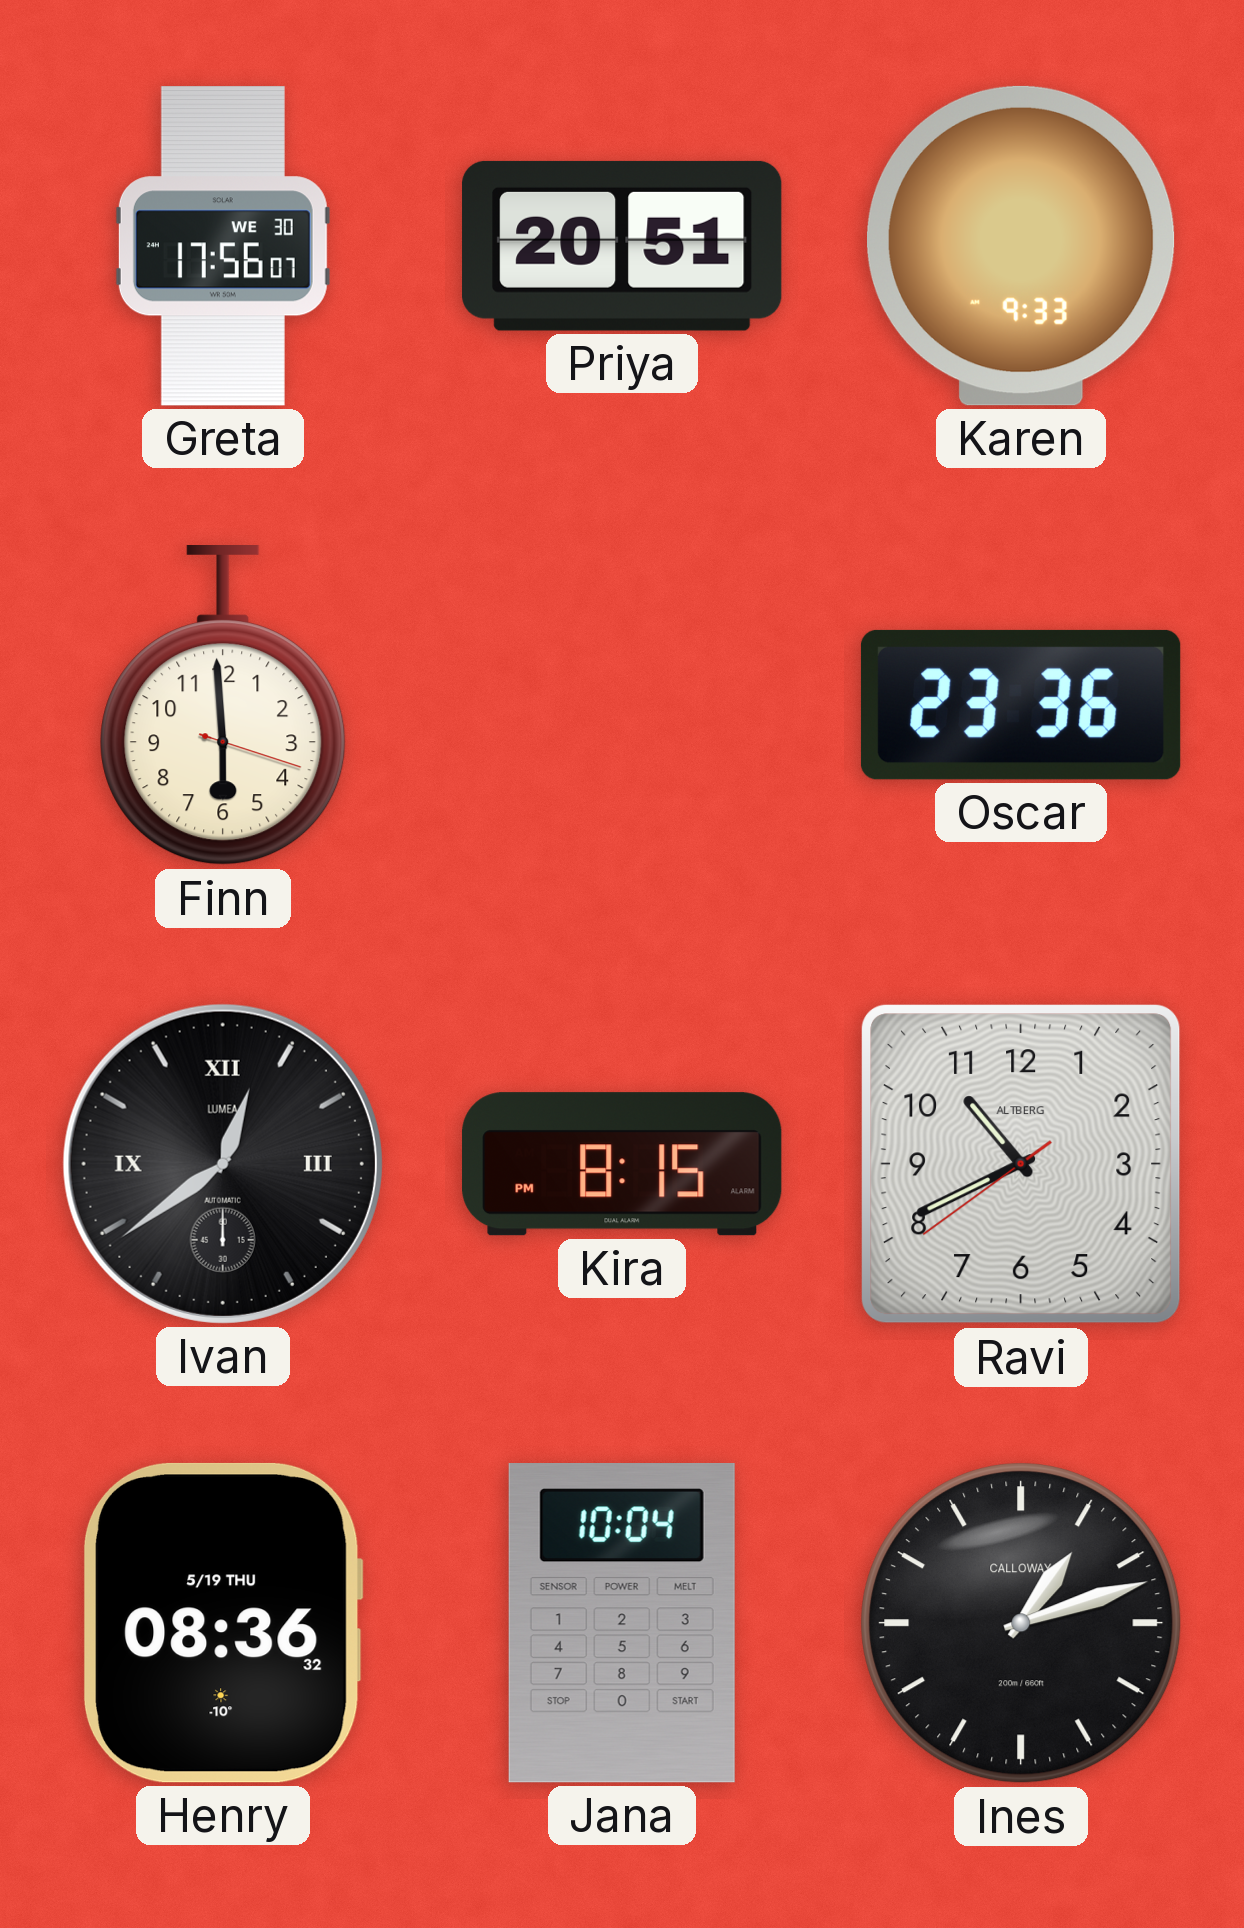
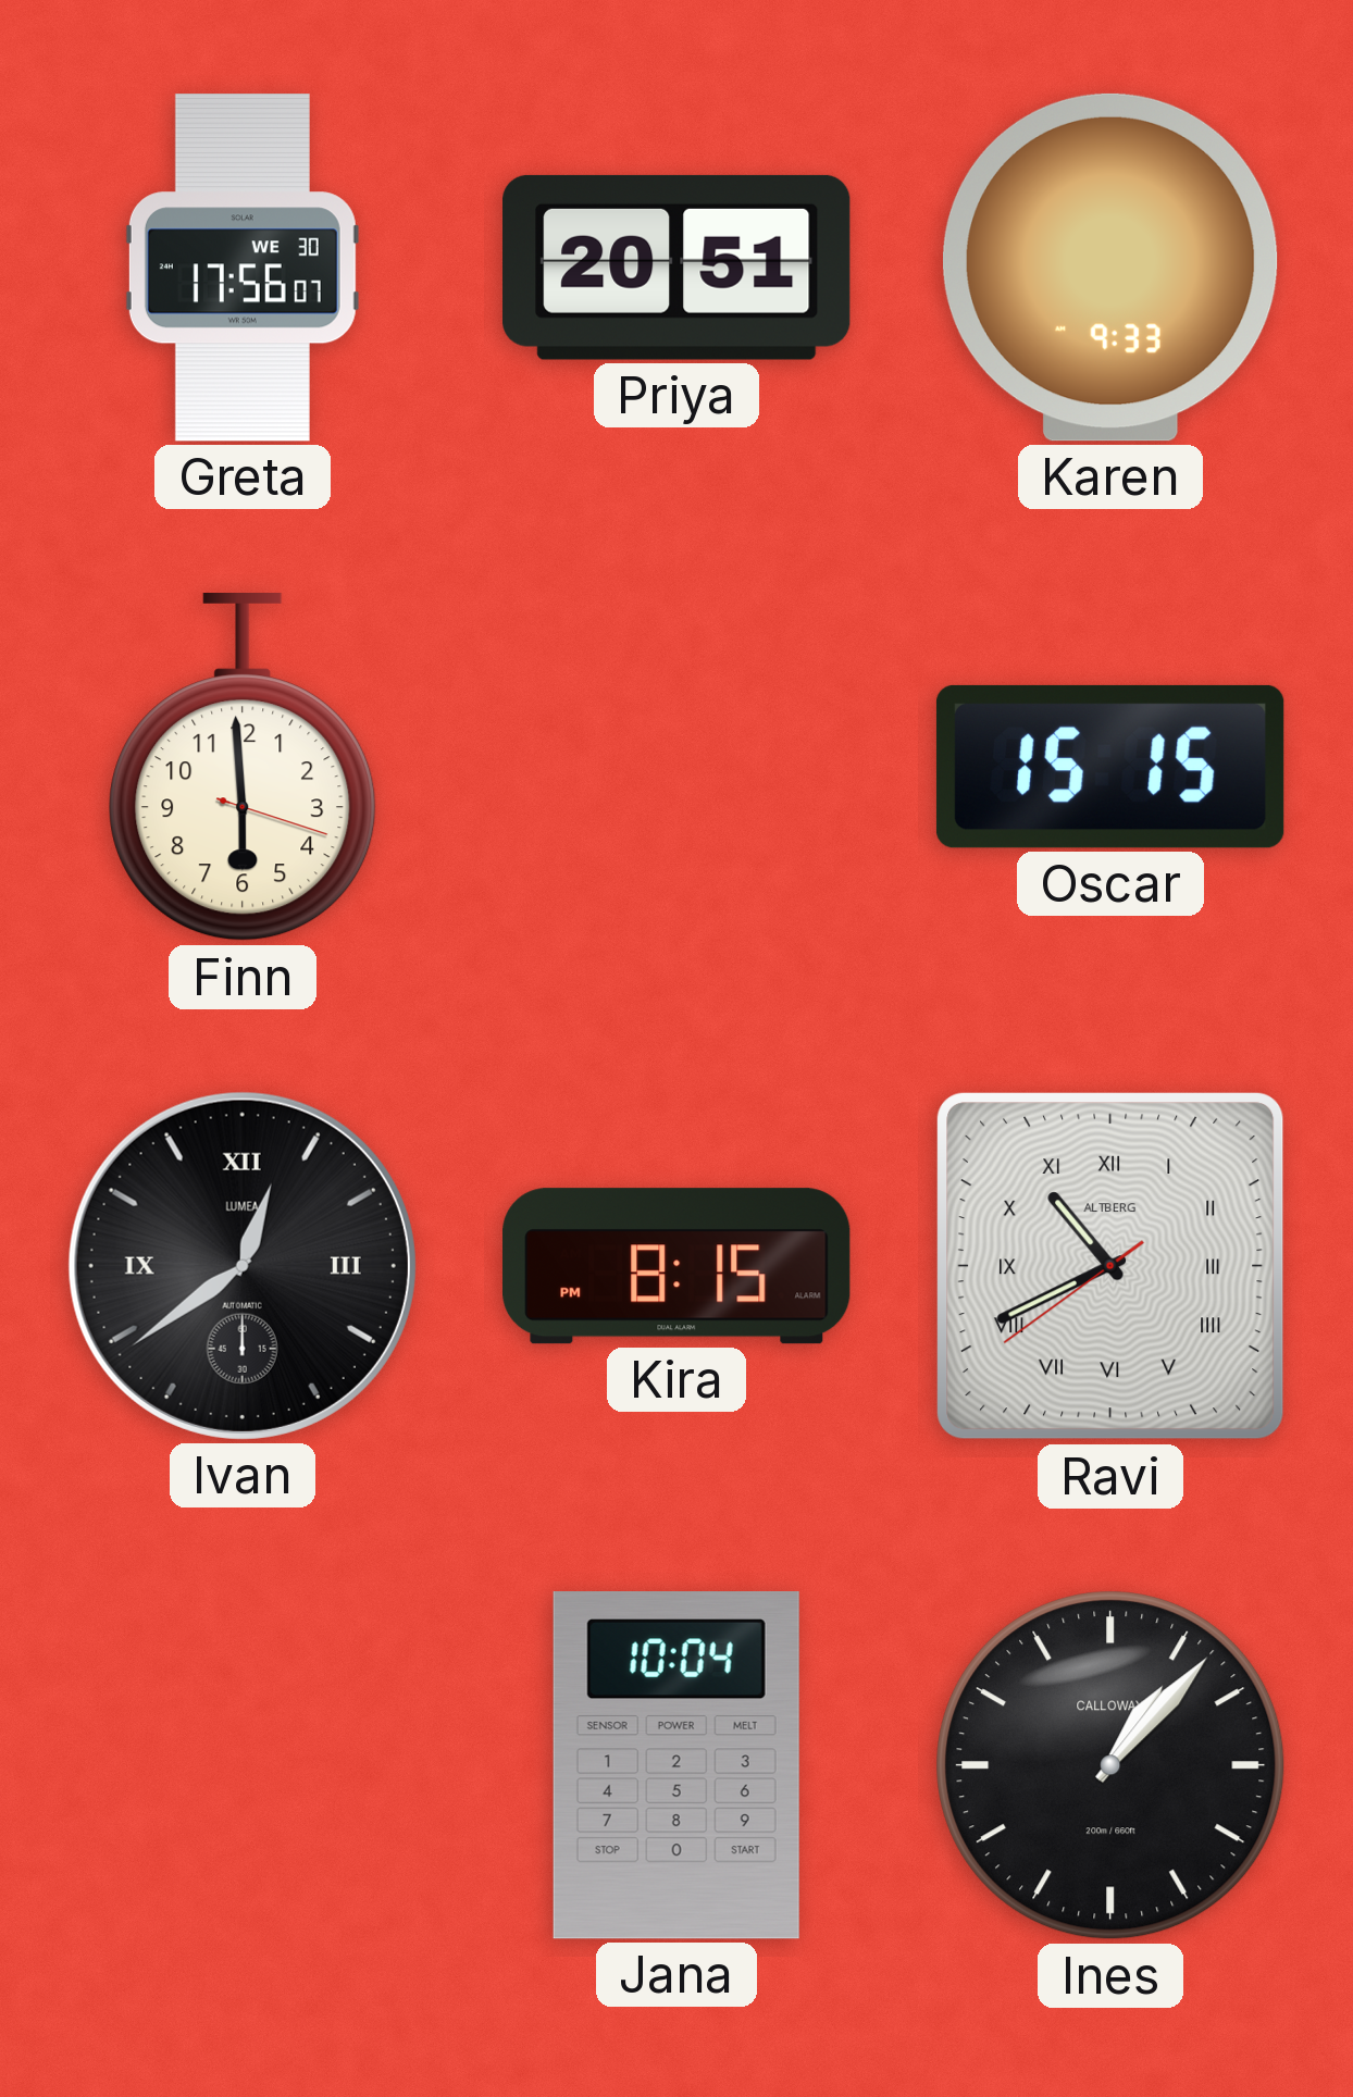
Oscar: 23:36 -> 15:15
Ravi numerals: Arabic -> Roman
Henry: 08:36 -> none
Ines: 1:12 -> 1:07
